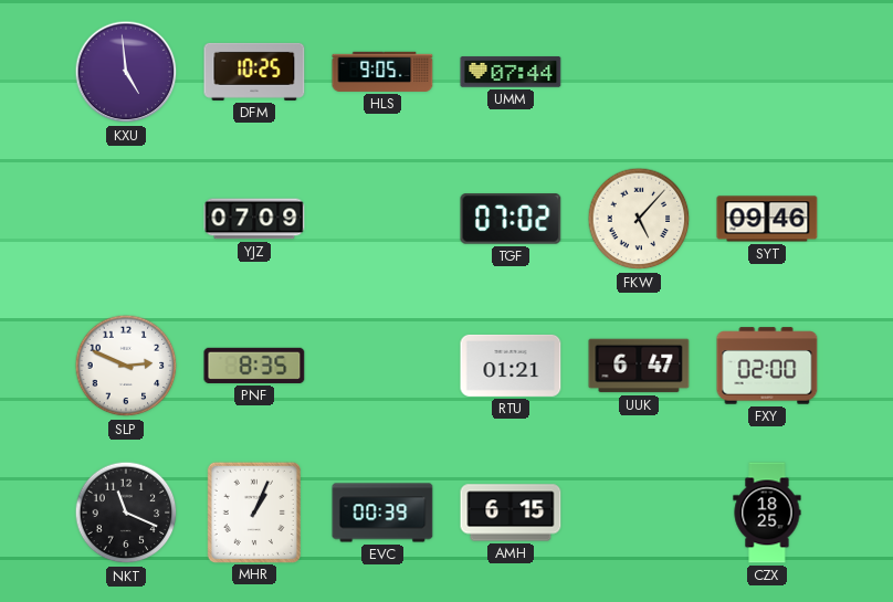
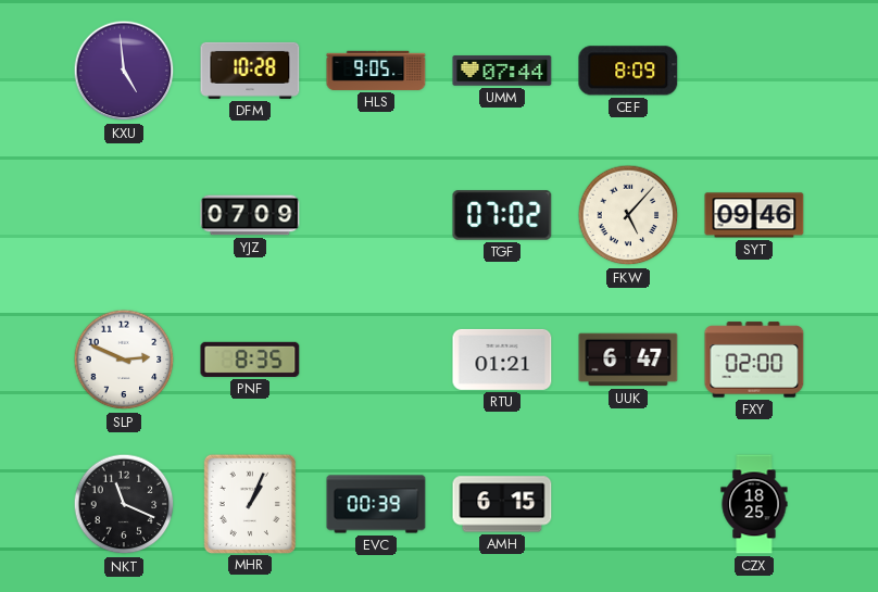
DFM: 10:25 -> 10:28
CEF: none -> 8:09
